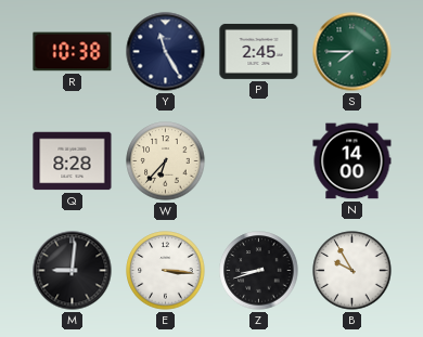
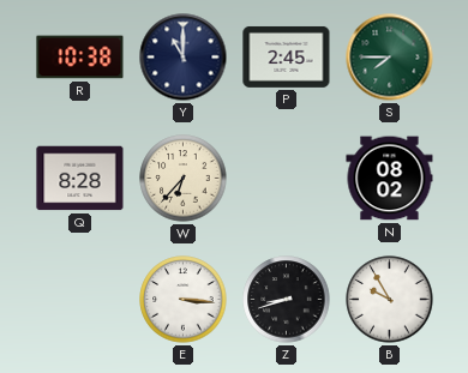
Y: 11:25 -> 11:00
N: 14:00 -> 08:02
M: 9:01 -> none
